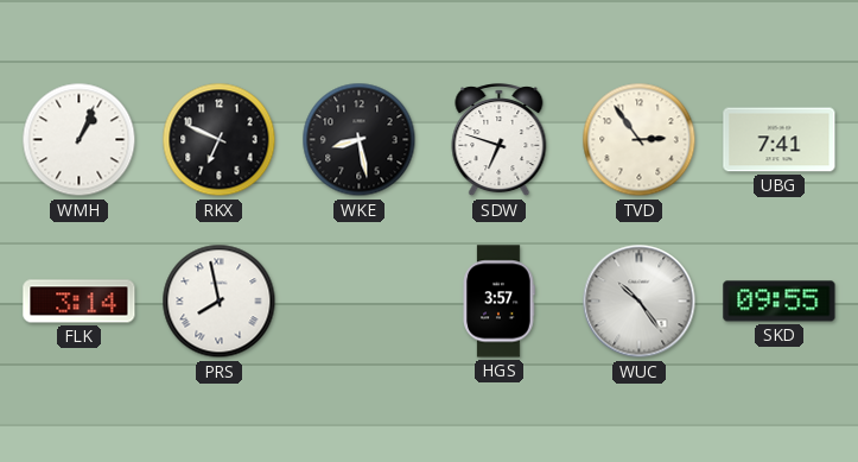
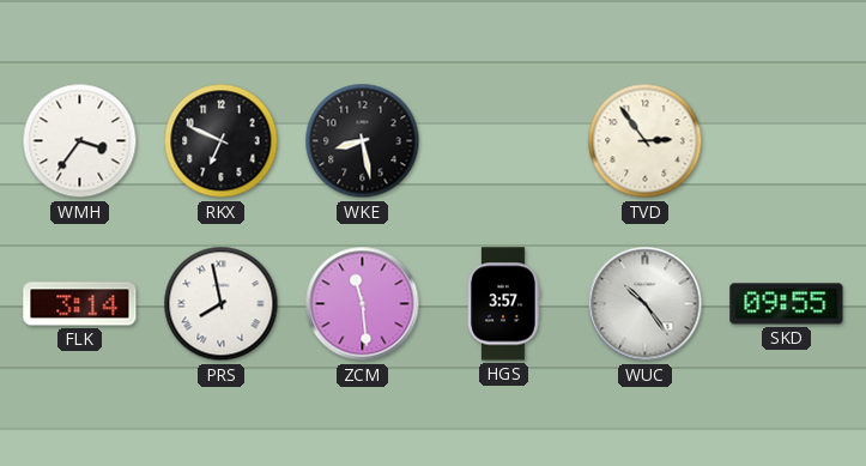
WMH: 1:04 -> 3:36
SDW: 6:48 -> none
UBG: 7:41 -> none
ZCM: none -> 11:29
